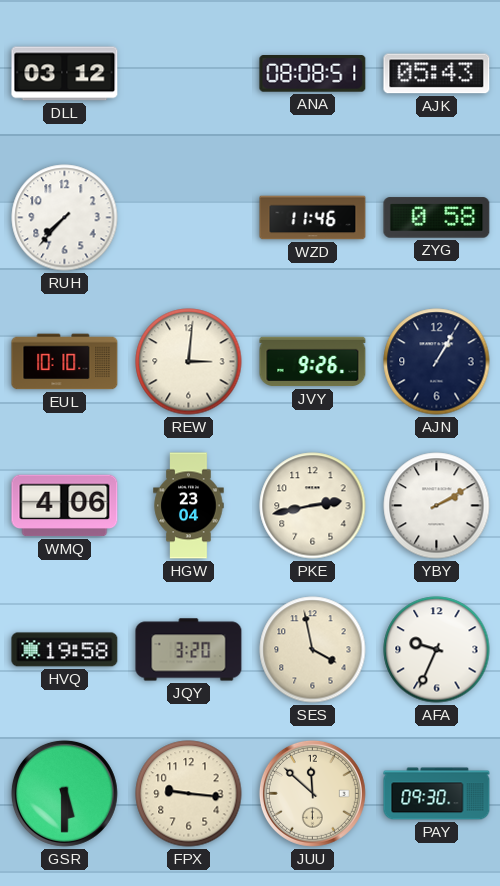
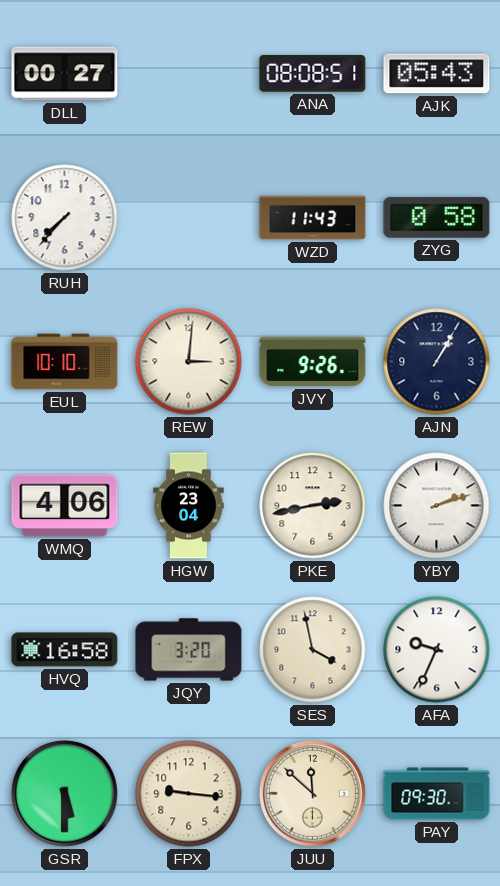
DLL: 03:12 -> 00:27
WZD: 11:46 -> 11:43
YBY: 2:10 -> 2:12
HVQ: 19:58 -> 16:58
